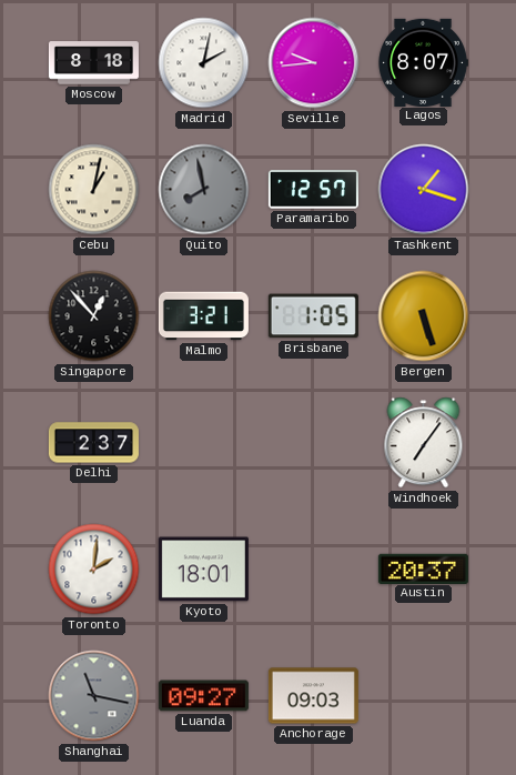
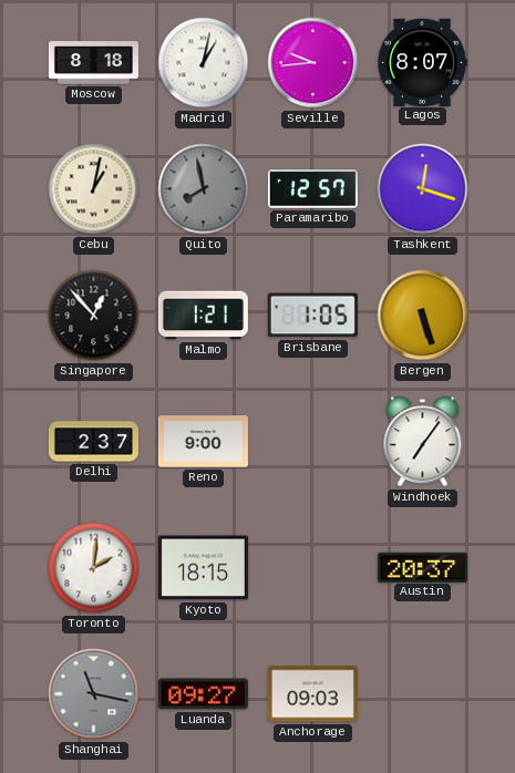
Madrid: 2:02 -> 1:02
Tashkent: 1:18 -> 12:18
Malmo: 3:21 -> 1:21
Reno: none -> 9:00
Kyoto: 18:01 -> 18:15
